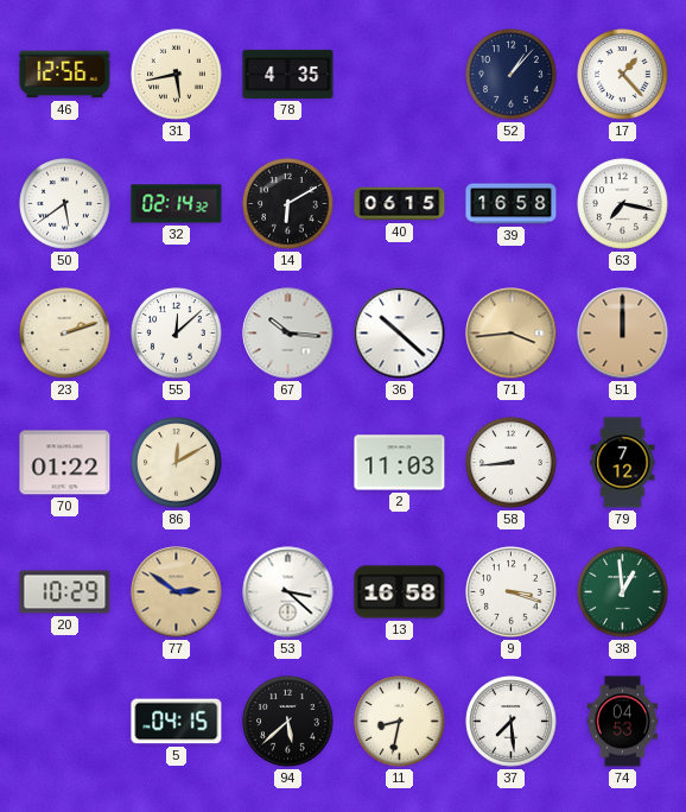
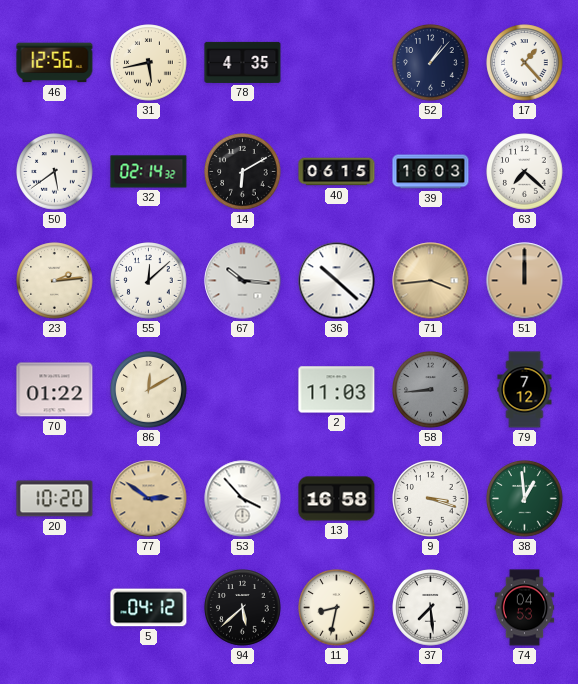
39: 16:58 -> 16:03
63: 7:17 -> 7:22
23: 2:12 -> 2:14
58 dial: white -> grey
20: 10:29 -> 10:20
53: 3:22 -> 3:53
5: 04:15 -> 04:12
